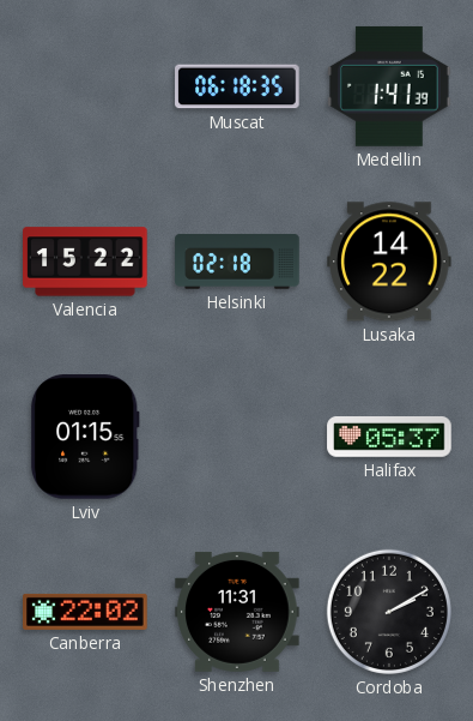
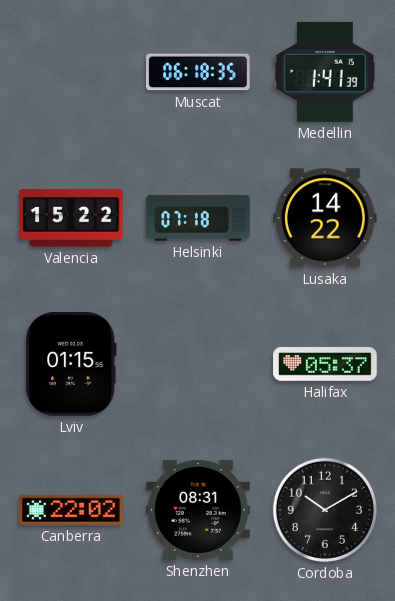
Helsinki: 02:18 -> 07:18
Shenzhen: 11:31 -> 08:31
Cordoba: 2:10 -> 10:10
